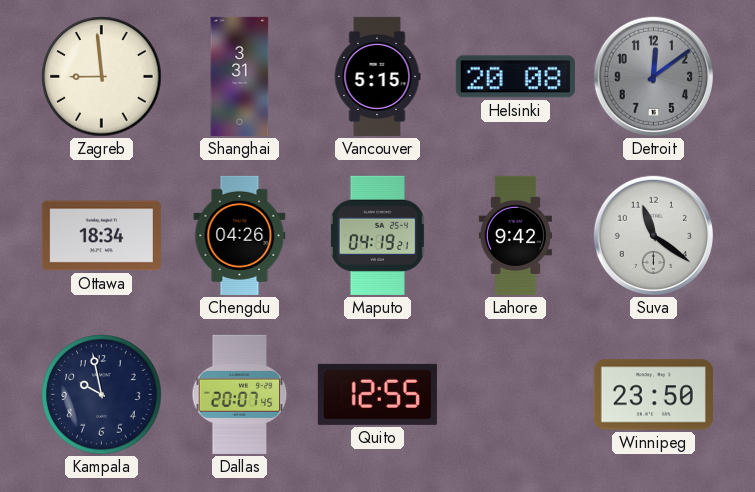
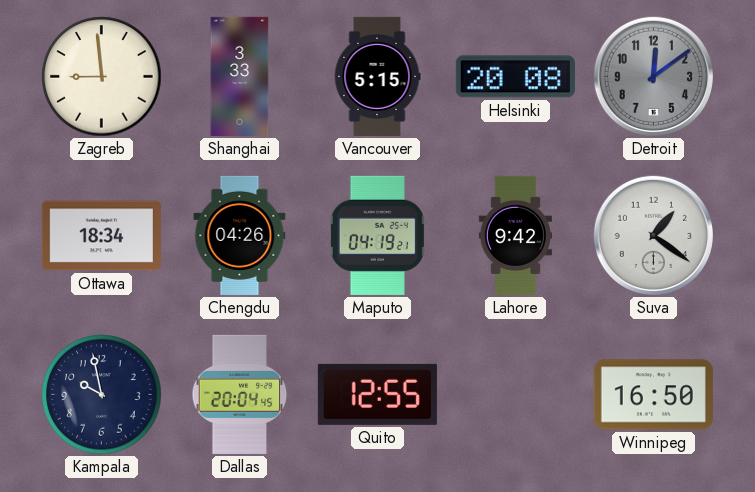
Shanghai: 3:31 -> 3:33
Suva: 11:21 -> 1:21
Dallas: 20:07 -> 20:04
Winnipeg: 23:50 -> 16:50
